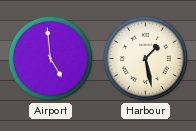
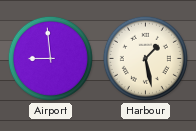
Airport: 4:59 -> 8:59
